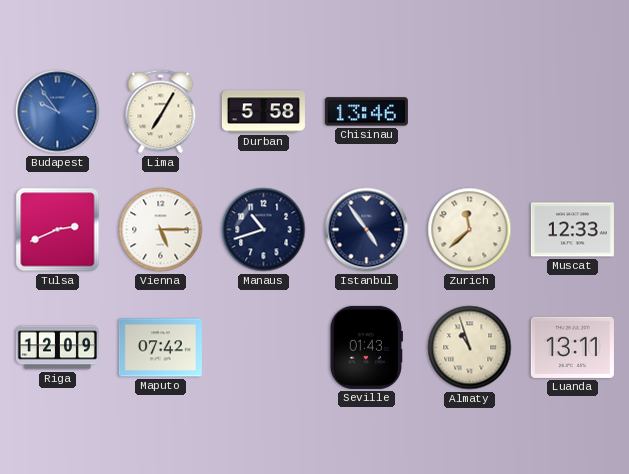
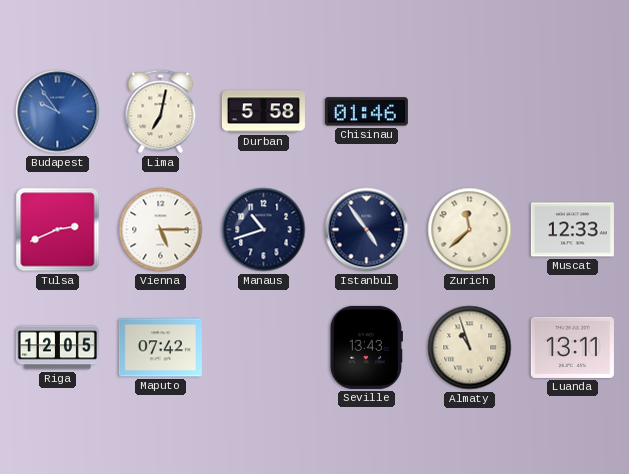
Lima: 7:05 -> 7:02
Chisinau: 13:46 -> 01:46
Riga: 12:09 -> 12:05
Seville: 01:43 -> 13:43
